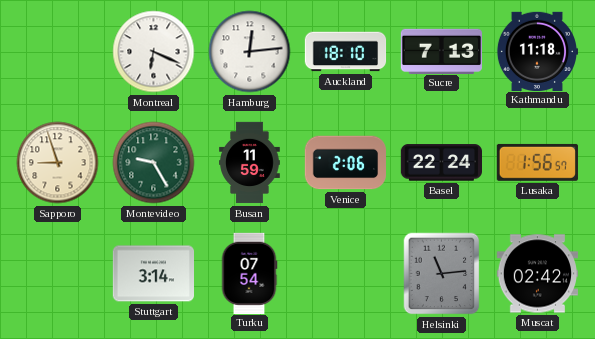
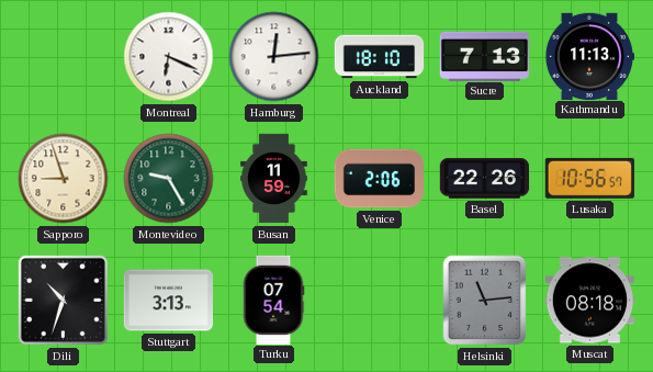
Kathmandu: 11:18 -> 11:13
Basel: 22:24 -> 22:26
Lusaka: 1:56 -> 10:56
Dili: none -> 10:33
Stuttgart: 3:14 -> 3:13
Muscat: 02:42 -> 08:18
